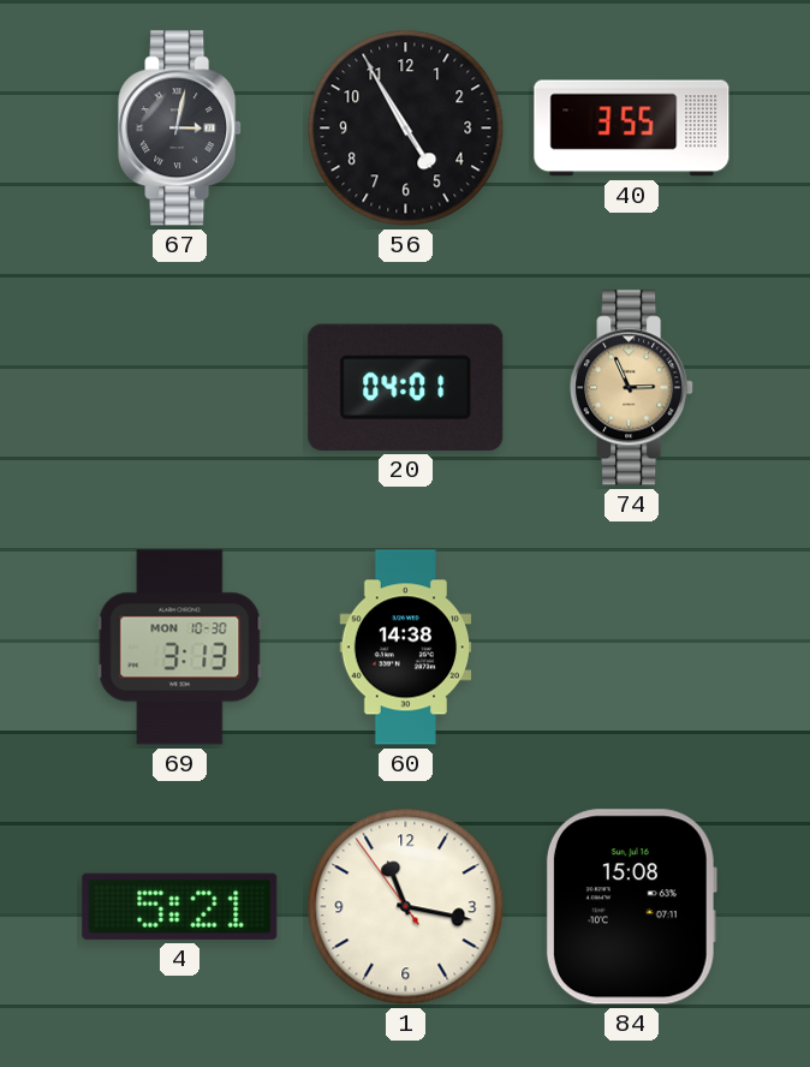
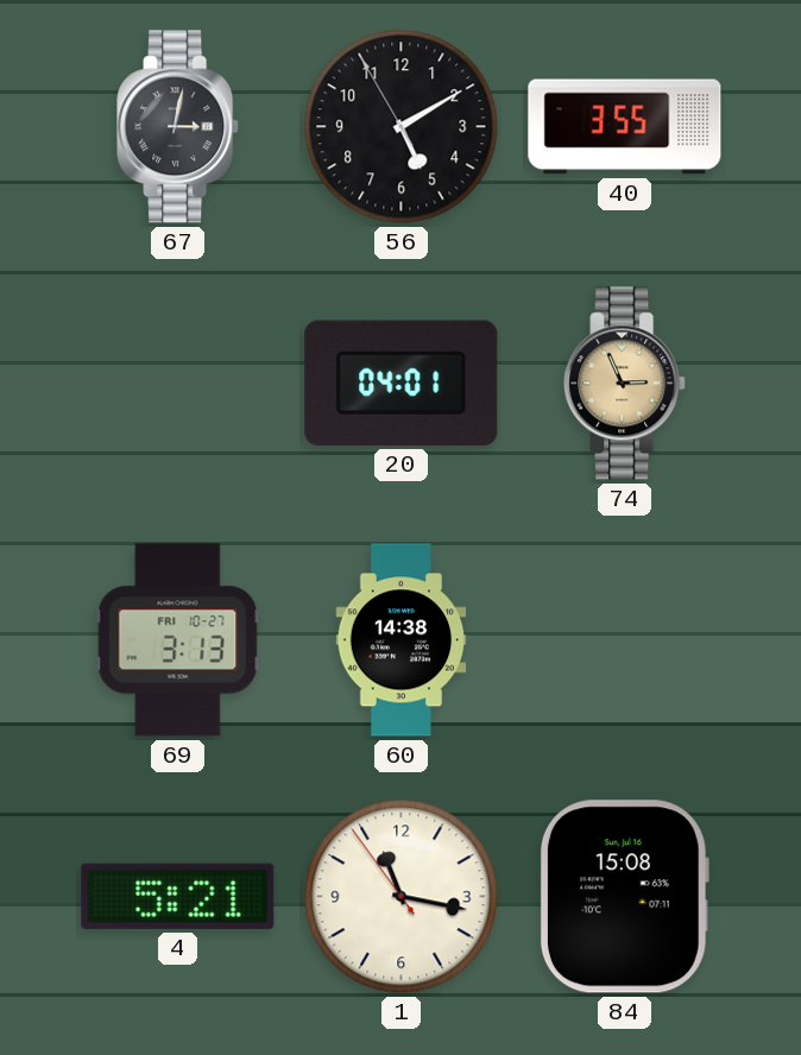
56: 4:54 -> 5:09
69 date: MON 10-30 -> FRI 10-27
